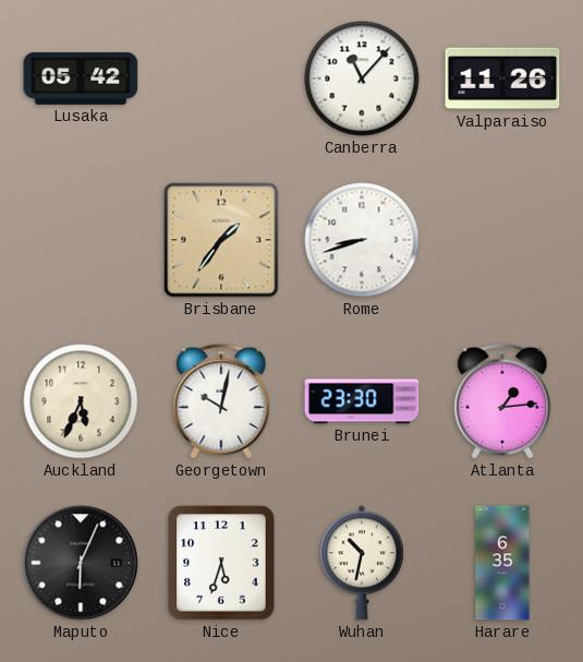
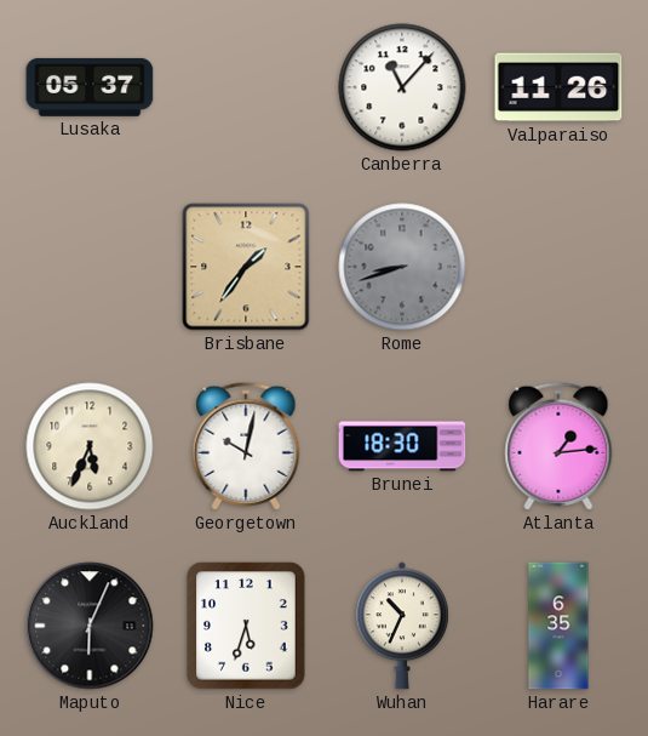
Lusaka: 05:42 -> 05:37
Rome dial: white -> grey
Brunei: 23:30 -> 18:30
Wuhan: 10:32 -> 10:34
